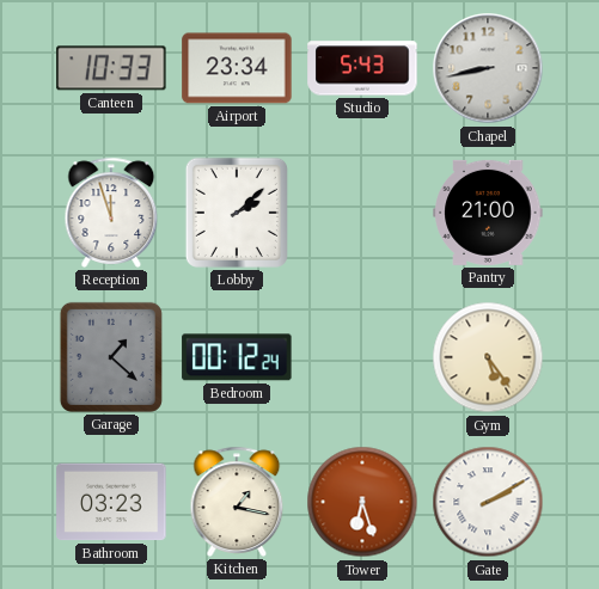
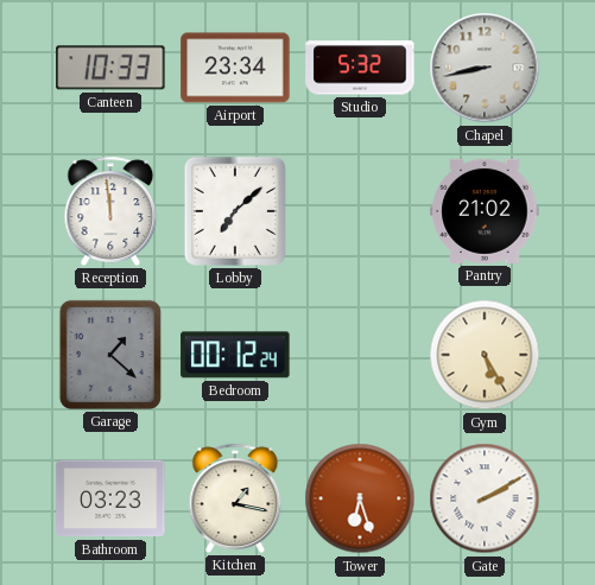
Studio: 5:43 -> 5:32
Reception: 11:57 -> 11:59
Lobby: 2:08 -> 7:08
Pantry: 21:00 -> 21:02
Gym: 5:24 -> 5:25
